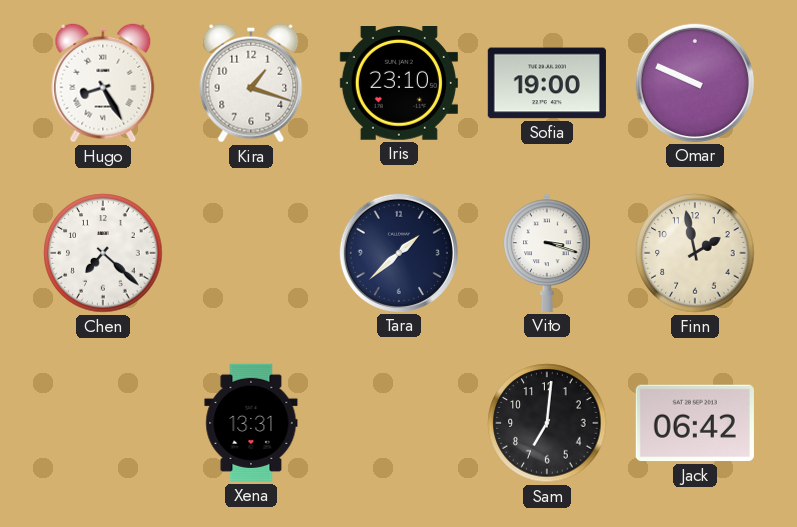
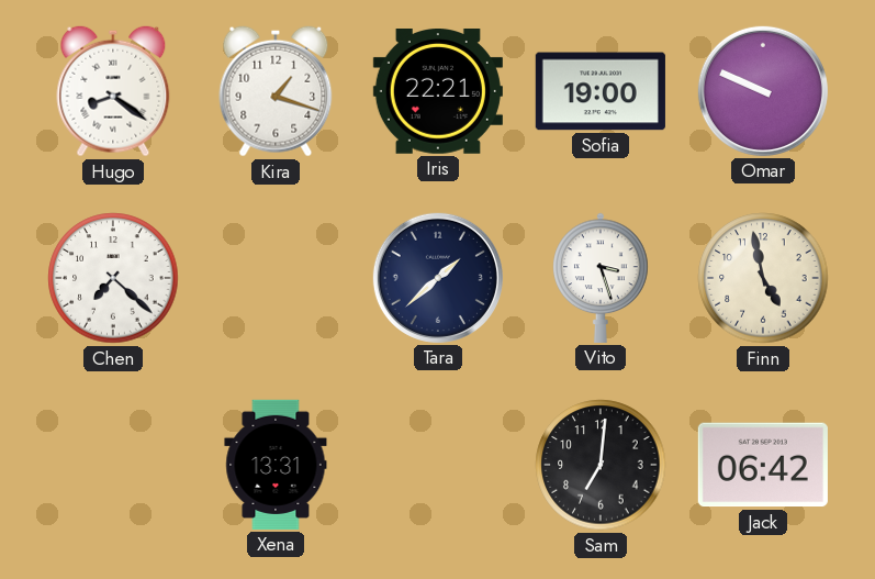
Hugo: 8:25 -> 8:21
Iris: 23:10 -> 22:21
Vito: 3:18 -> 3:27
Finn: 1:58 -> 4:58
